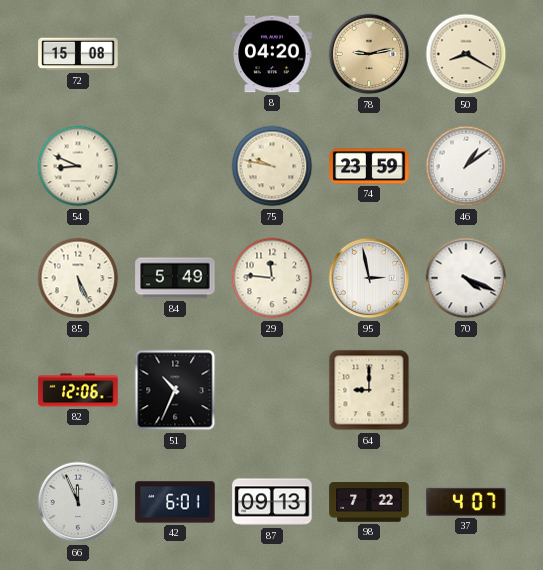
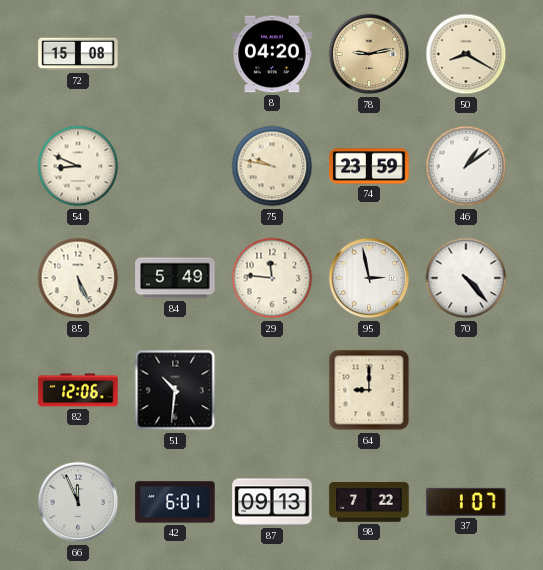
70: 4:19 -> 4:23
51: 10:34 -> 10:31
37: 4:07 -> 1:07
